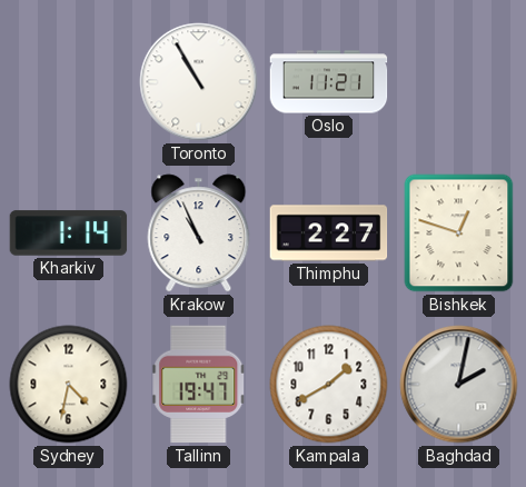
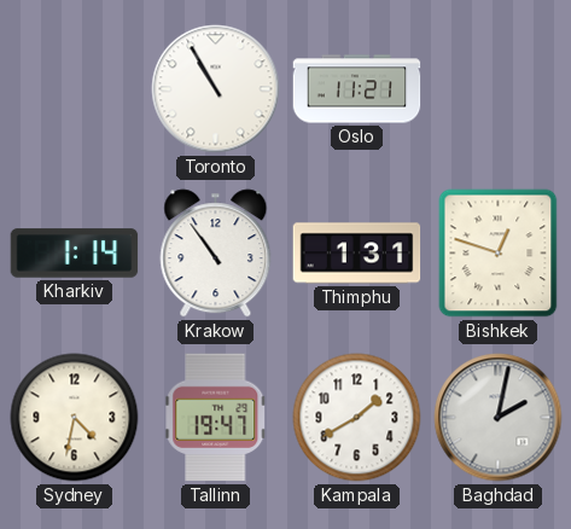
Krakow: 10:56 -> 10:54
Thimphu: 2:27 -> 1:31
